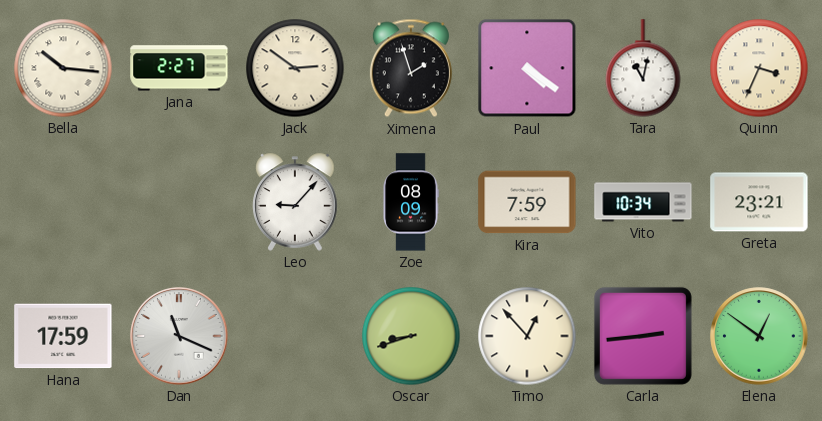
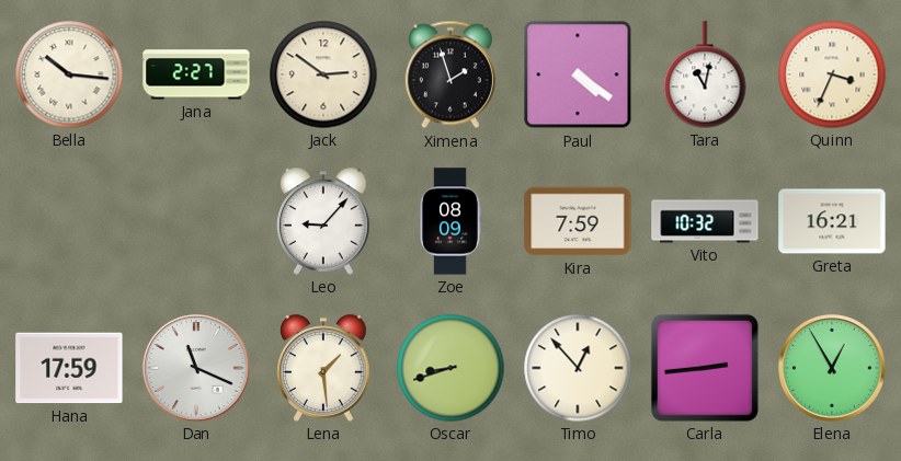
Vito: 10:34 -> 10:32
Greta: 23:21 -> 16:21
Lena: none -> 1:29
Elena: 12:51 -> 12:55
